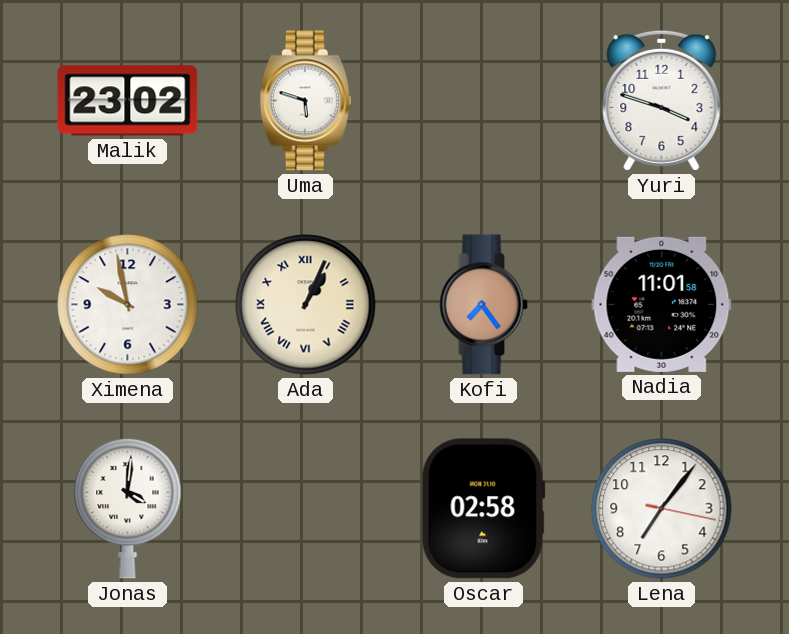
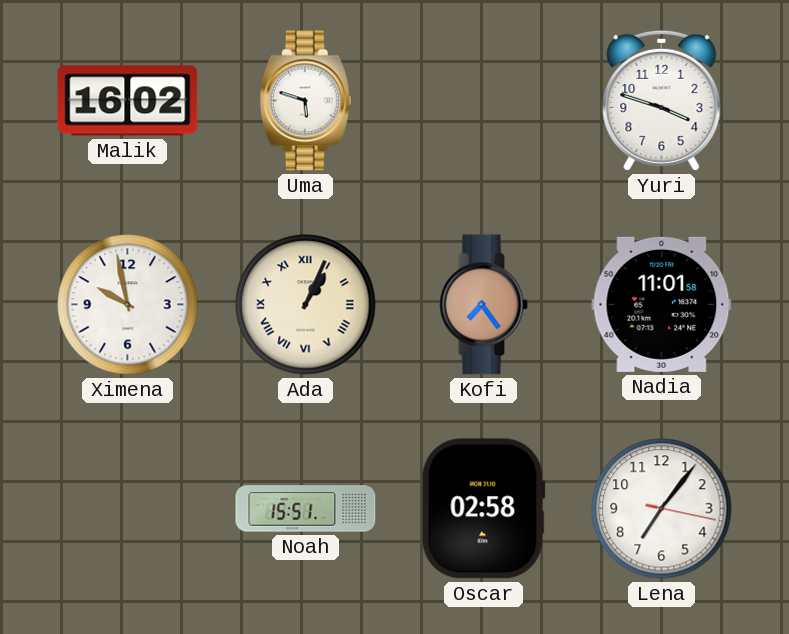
Malik: 23:02 -> 16:02
Jonas: 4:01 -> none
Noah: none -> 15:51
